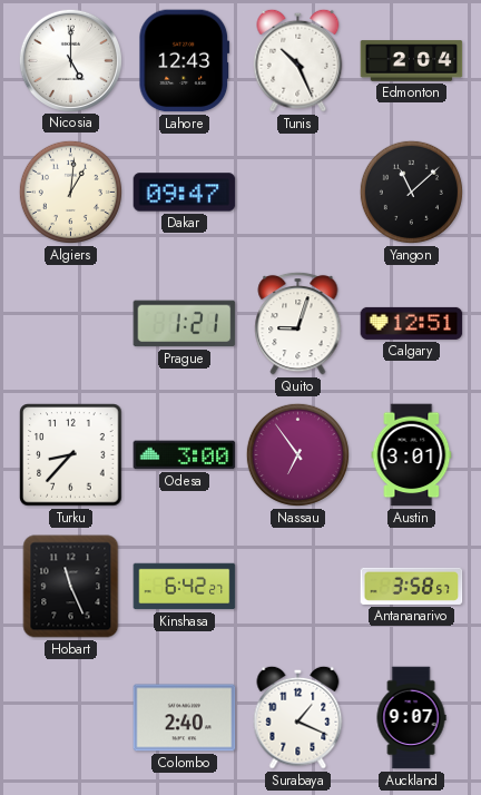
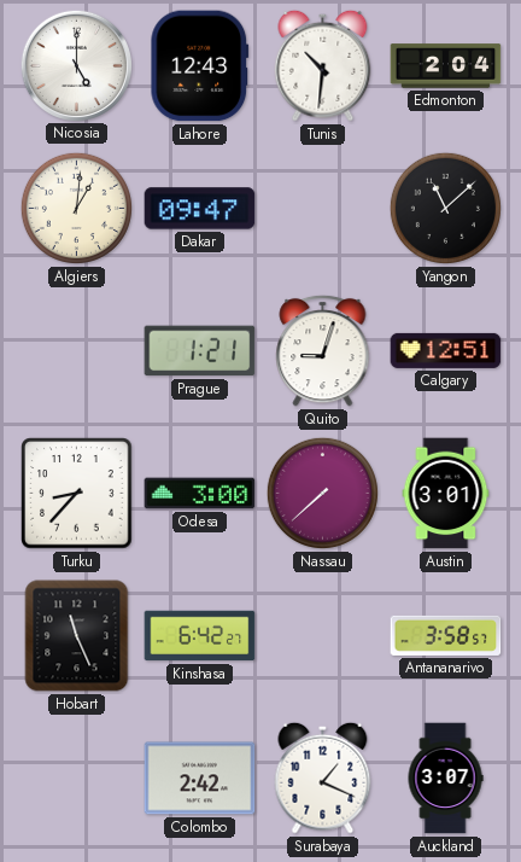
Tunis: 10:26 -> 10:31
Nassau: 6:54 -> 7:38
Colombo: 2:40 -> 2:42
Auckland: 9:07 -> 3:07
